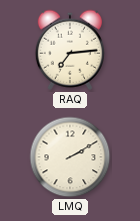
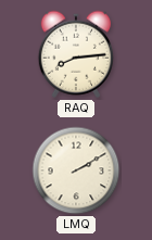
RAQ: 7:14 -> 8:14
